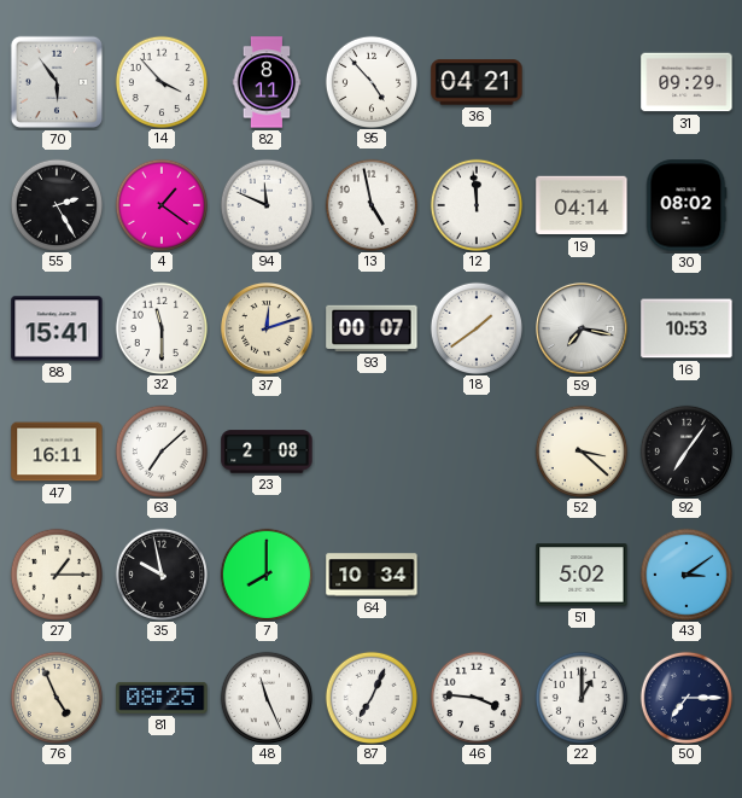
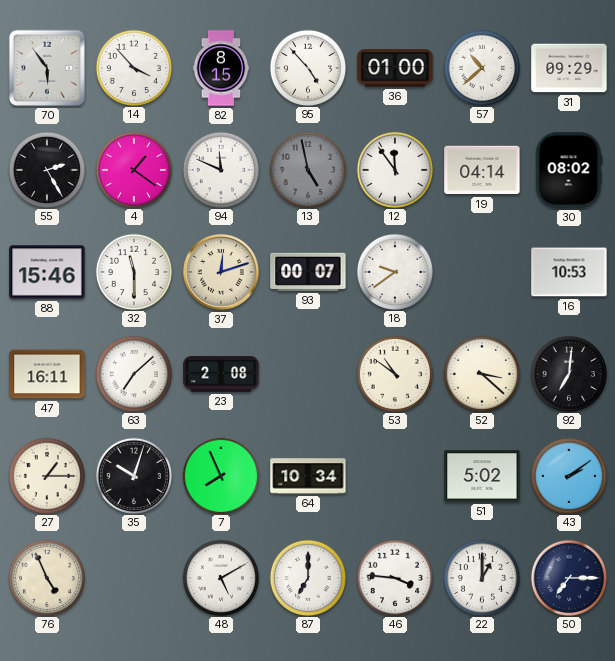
82: 8:11 -> 8:15
36: 04:21 -> 01:00
57: none -> 10:38
13 dial: white -> grey
12: 11:59 -> 11:54
88: 15:41 -> 15:46
18: 1:39 -> 9:39
59: 7:17 -> none
53: none -> 10:51
92: 7:06 -> 7:01
35: 9:58 -> 10:03
7: 8:00 -> 7:56
43: 3:09 -> 2:09
81: 08:25 -> none
48: 11:26 -> 5:10
87: 7:04 -> 7:00
